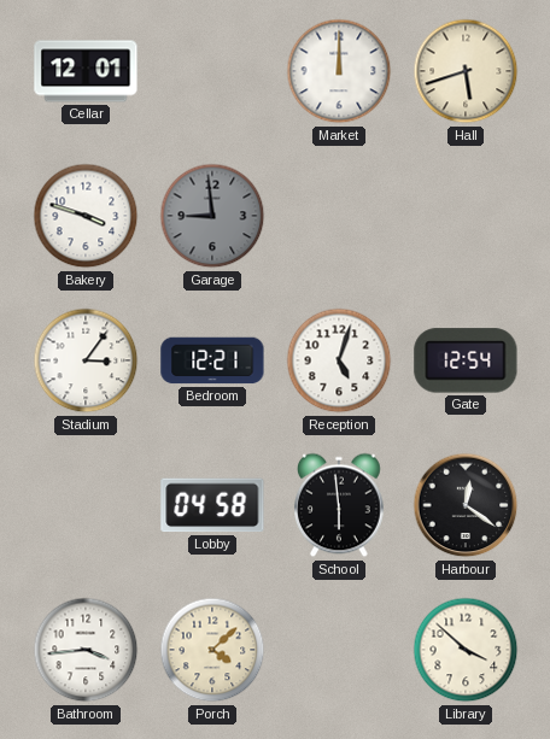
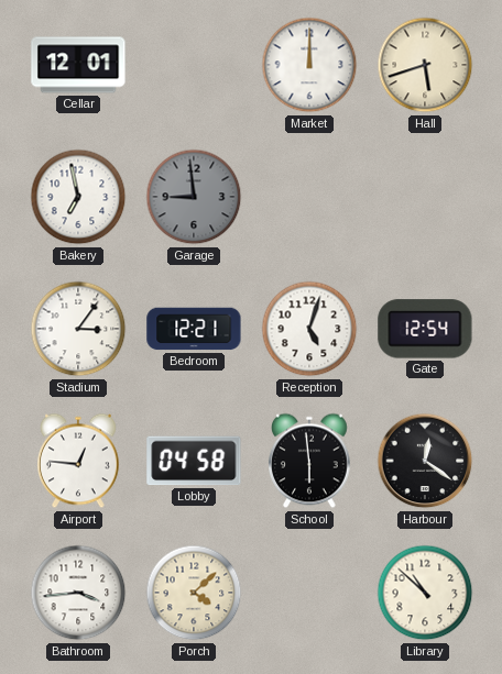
Bakery: 3:48 -> 6:58
Airport: none -> 12:46
Library: 3:52 -> 10:52
